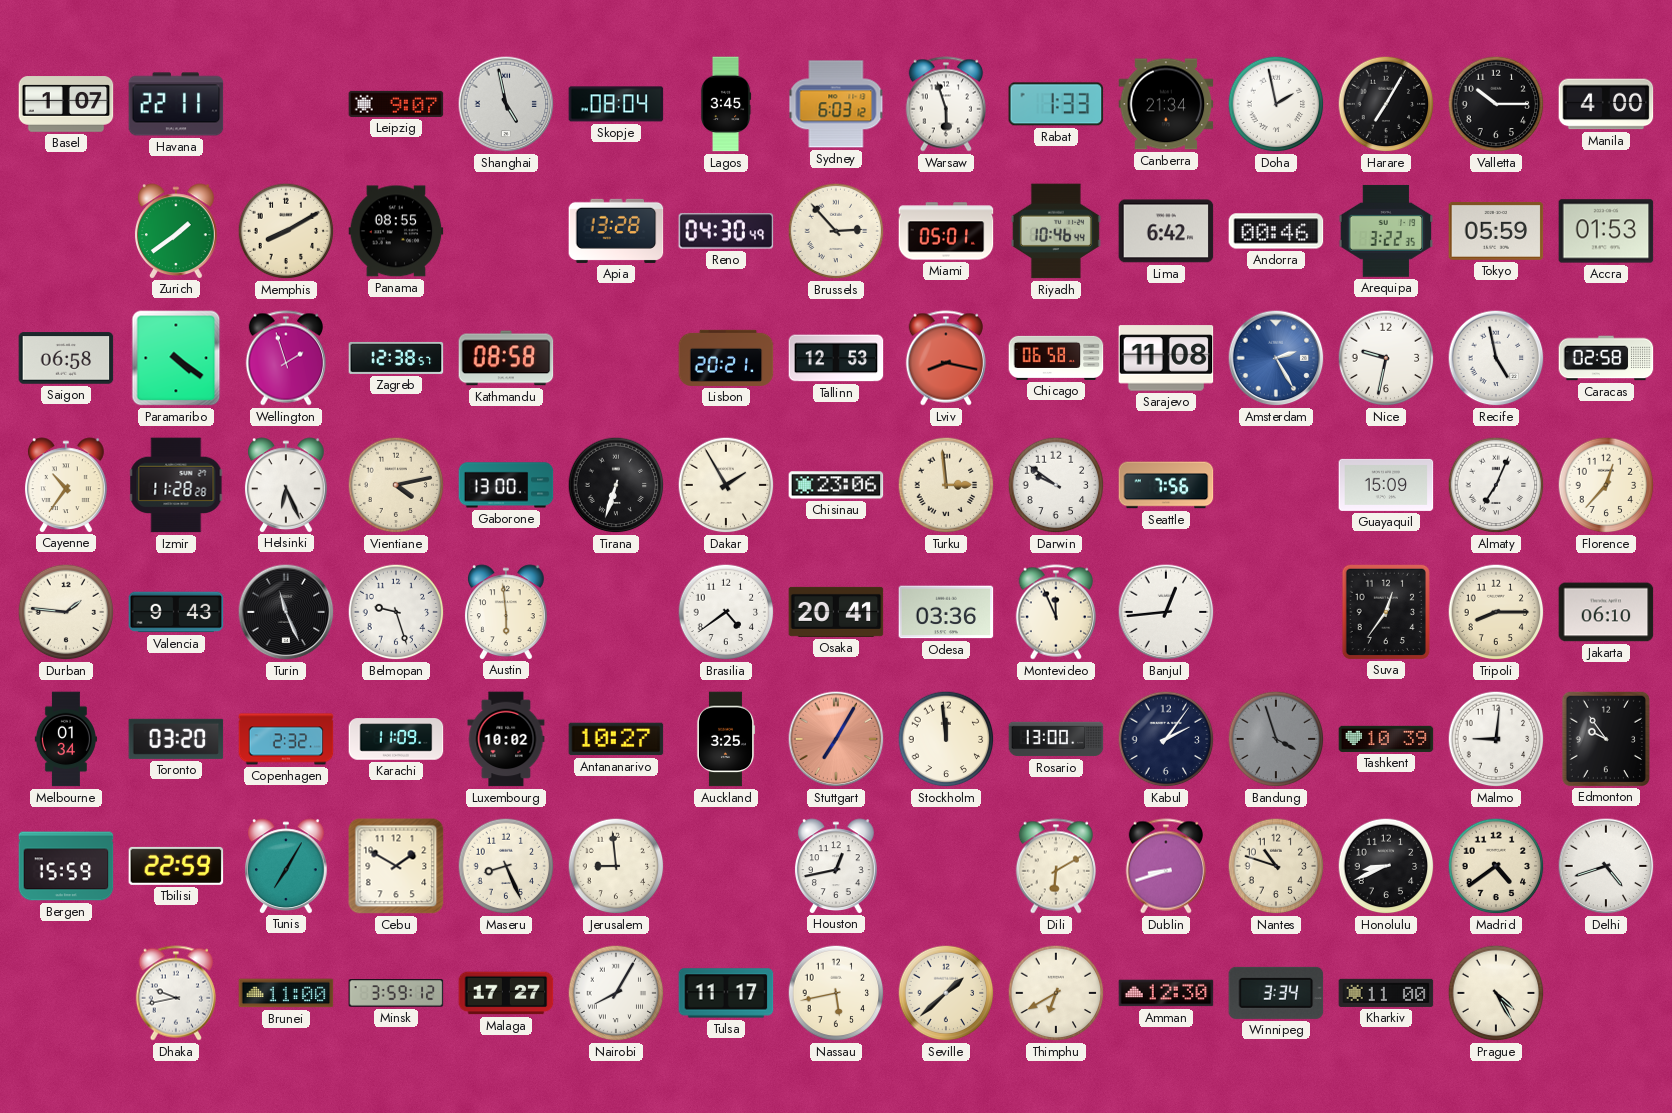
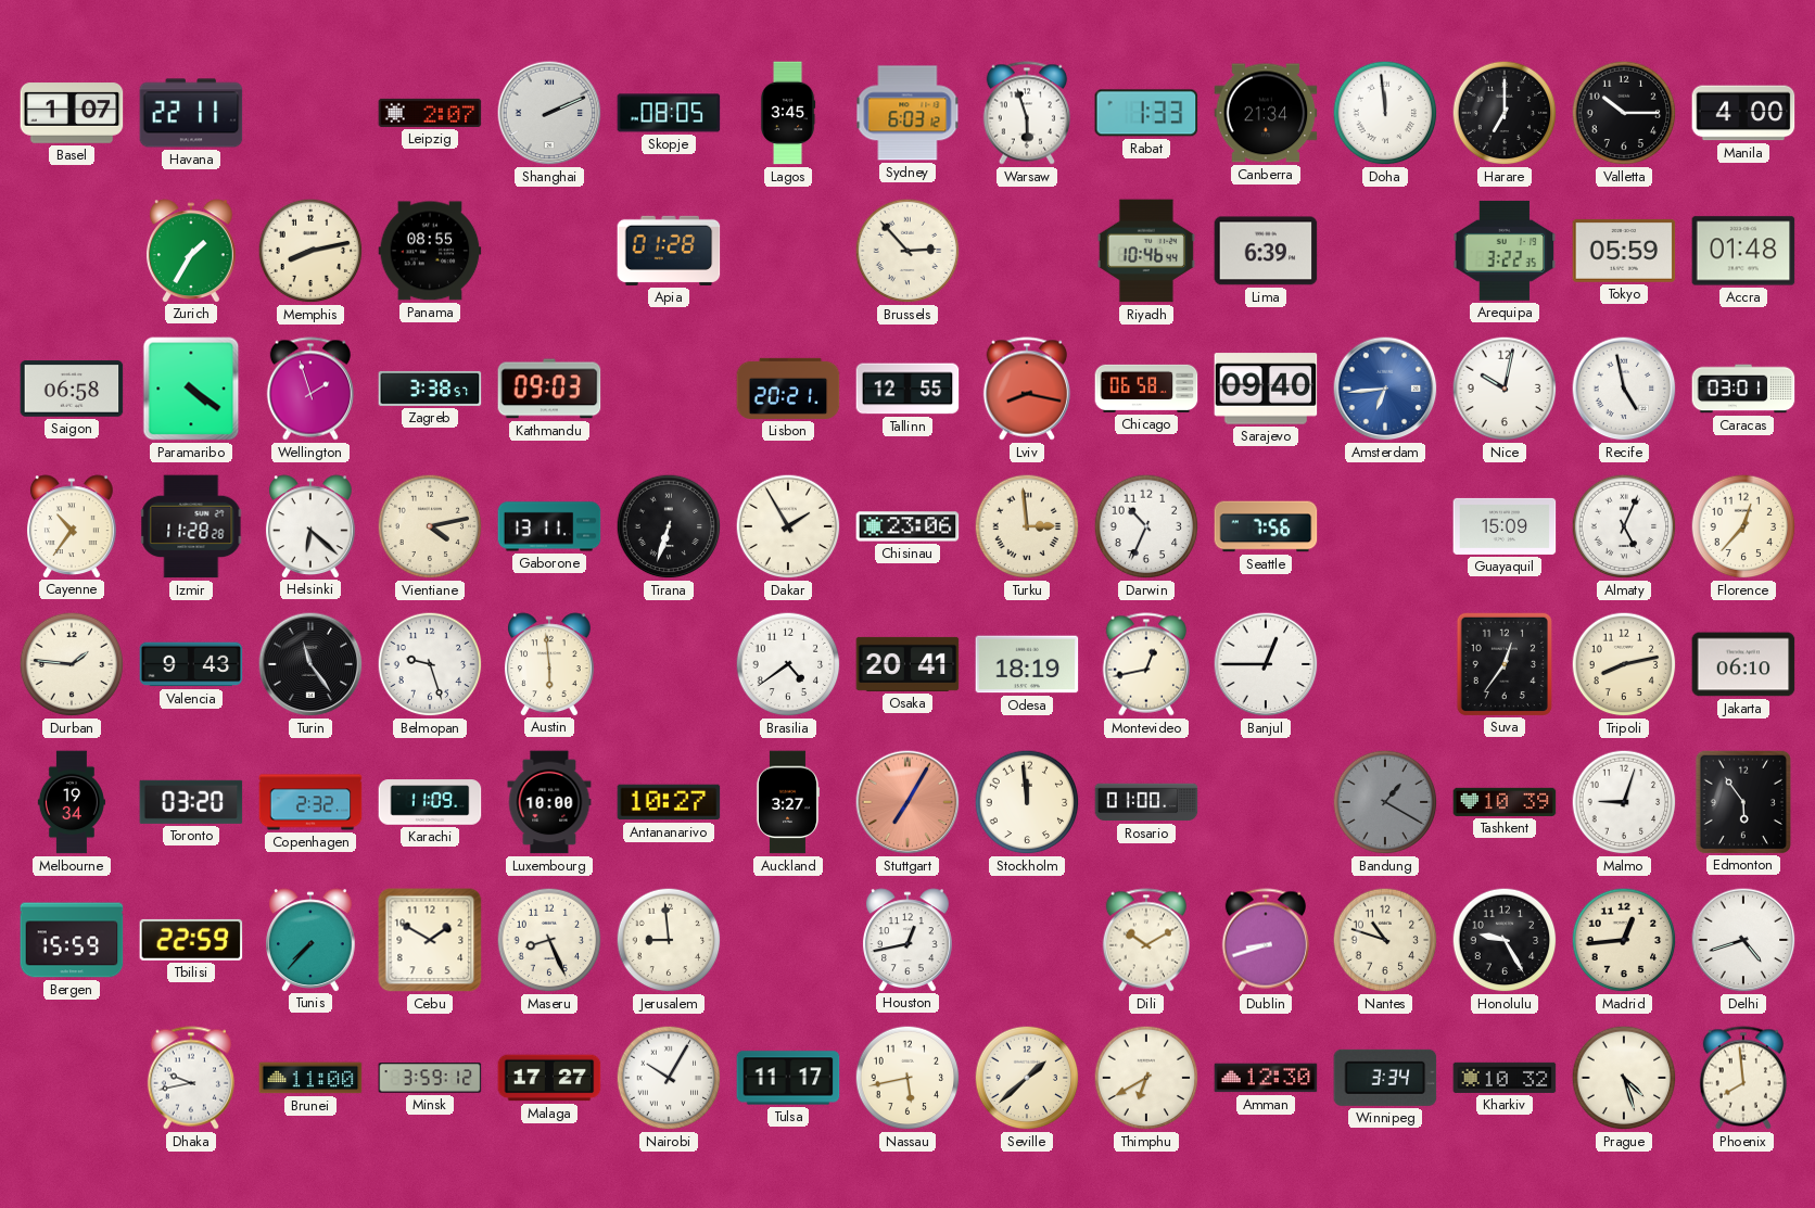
Leipzig: 9:07 -> 2:07
Shanghai: 4:58 -> 2:11
Skopje: 08:04 -> 08:05
Doha: 1:58 -> 11:59
Harare: 7:05 -> 7:00
Zurich: 1:39 -> 1:35
Memphis: 8:10 -> 8:13
Apia: 13:28 -> 01:28
Reno: 04:30 -> none
Miami: 05:01 -> none
Lima: 6:42 -> 6:39
Andorra: 00:46 -> none
Accra: 01:53 -> 01:48
Zagreb: 12:38 -> 3:38
Kathmandu: 08:58 -> 09:03
Tallinn: 12:53 -> 12:55
Sarajevo: 11:08 -> 09:40
Amsterdam: 2:25 -> 6:44
Nice: 9:32 -> 10:02
Caracas: 02:58 -> 03:01
Helsinki: 6:26 -> 6:22
Gaborone: 13:00 -> 13:11
Darwin: 9:51 -> 10:34
Almaty: 7:04 -> 5:04
Turin: 11:26 -> 11:24
Odesa: 03:36 -> 18:19
Montevideo: 11:56 -> 12:43
Banjul: 12:44 -> 12:45
Tripoli: 8:15 -> 8:13
Melbourne: 01:34 -> 19:34
Luxembourg: 10:02 -> 10:00
Auckland: 3:25 -> 3:27
Rosario: 13:00 -> 01:00
Kabul: 2:06 -> none
Bandung: 3:57 -> 1:20
Malmo: 9:01 -> 9:03
Edmonton: 9:54 -> 5:54
Tunis: 7:05 -> 7:37
Dili: 6:10 -> 10:10
Honolulu: 8:41 -> 9:25
Madrid: 4:39 -> 12:44
Nairobi: 8:05 -> 10:05
Kharkiv: 11:00 -> 10:32
Prague: 4:25 -> 4:27
Phoenix: none -> 7:59
